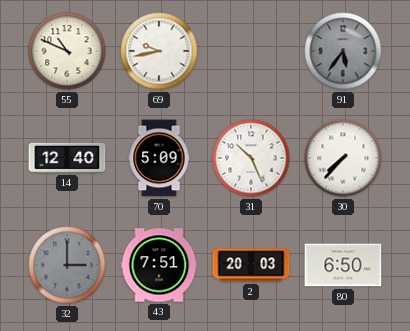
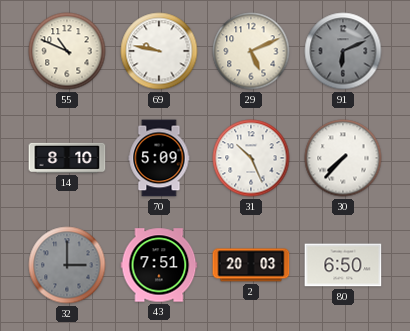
69: 9:43 -> 9:47
29: none -> 5:11
91: 5:36 -> 6:11
14: 12:40 -> 8:10
